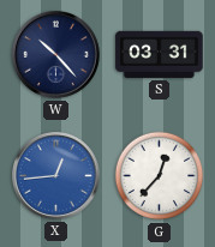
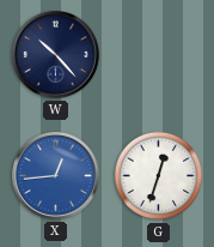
S: 03:31 -> none
G: 12:37 -> 12:33
